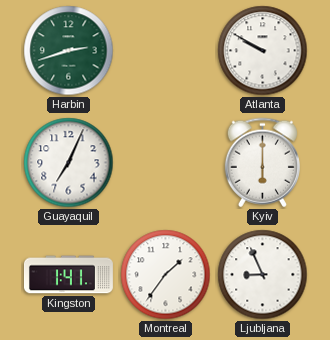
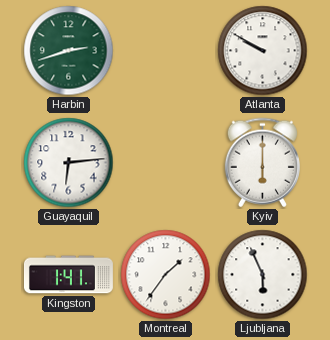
Guayaquil: 7:04 -> 6:14
Ljubljana: 8:56 -> 5:56
